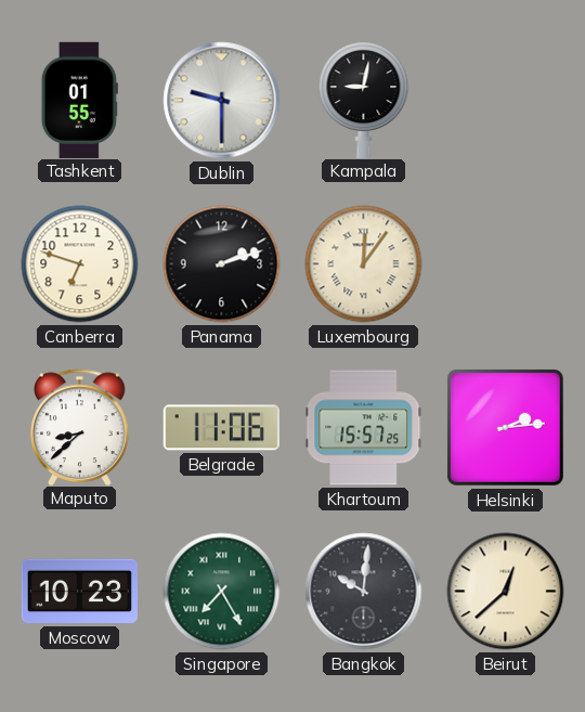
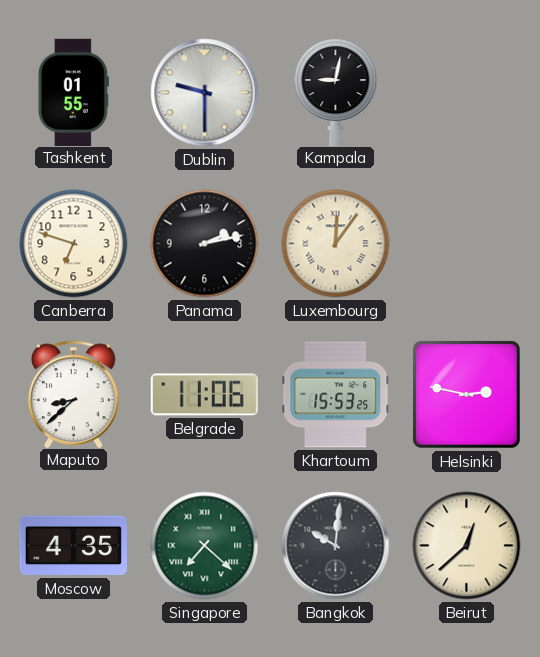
Panama: 2:12 -> 2:13
Khartoum: 15:57 -> 15:53
Helsinki: 2:14 -> 2:47
Moscow: 10:23 -> 4:35
Singapore: 7:25 -> 7:22
